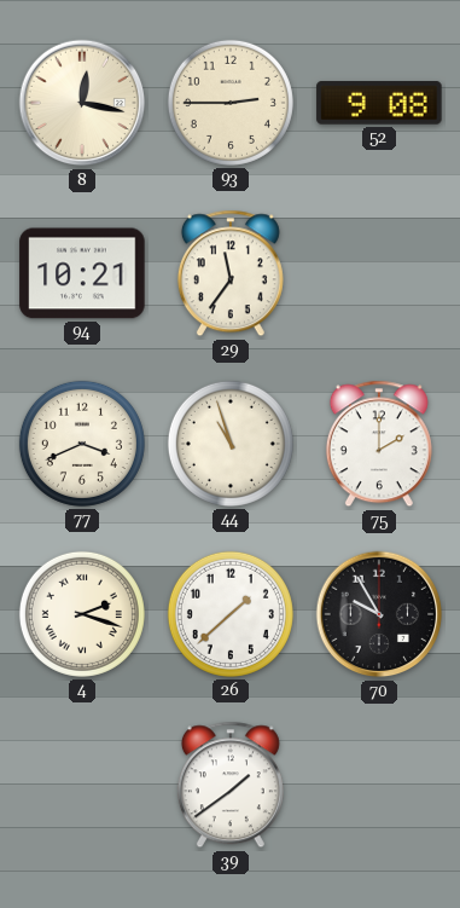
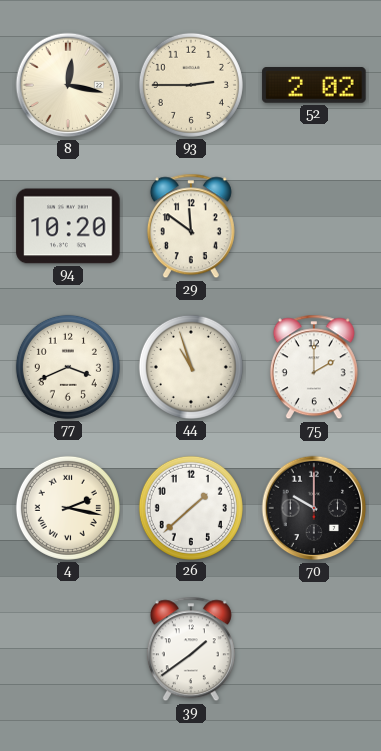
52: 9:08 -> 2:02
94: 10:21 -> 10:20
29: 11:36 -> 11:51
4: 2:18 -> 2:17
70: 9:55 -> 10:00
